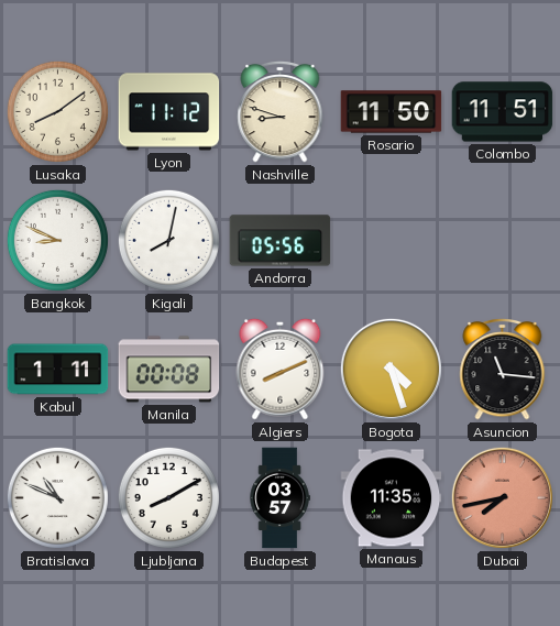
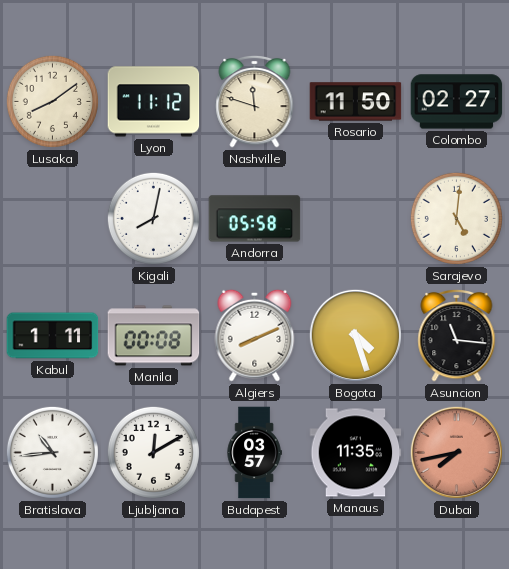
Nashville: 8:48 -> 11:48
Colombo: 11:51 -> 02:27
Bangkok: 8:49 -> none
Andorra: 05:56 -> 05:58
Sarajevo: none -> 5:01
Bratislava: 10:49 -> 10:44
Ljubljana: 8:10 -> 12:10
